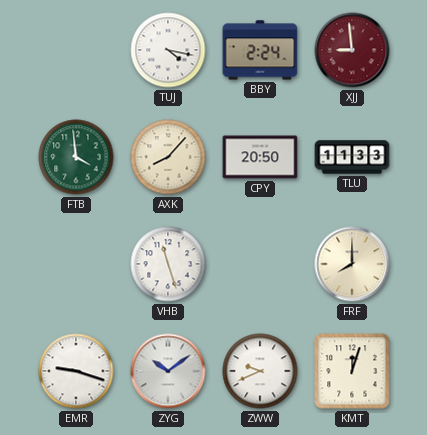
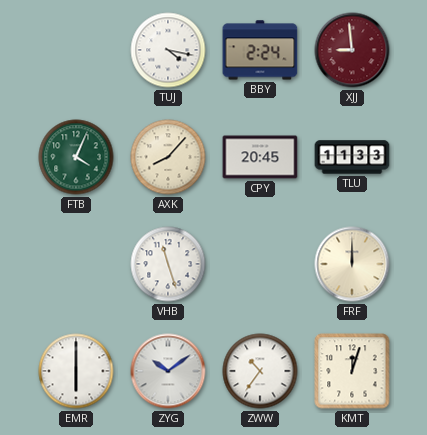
FTB: 3:59 -> 4:04
CPY: 20:50 -> 20:45
FRF: 8:00 -> 12:00
EMR: 9:18 -> 6:00
ZWW: 9:41 -> 10:36
